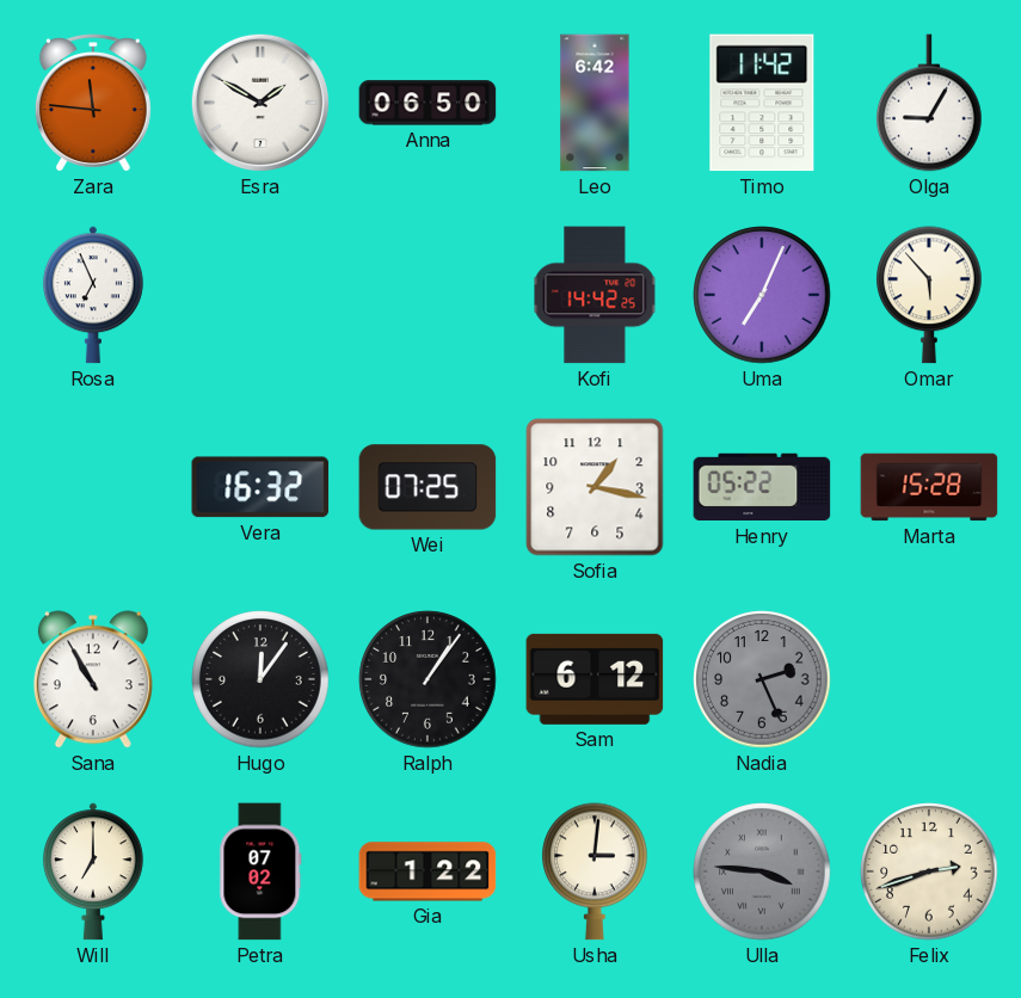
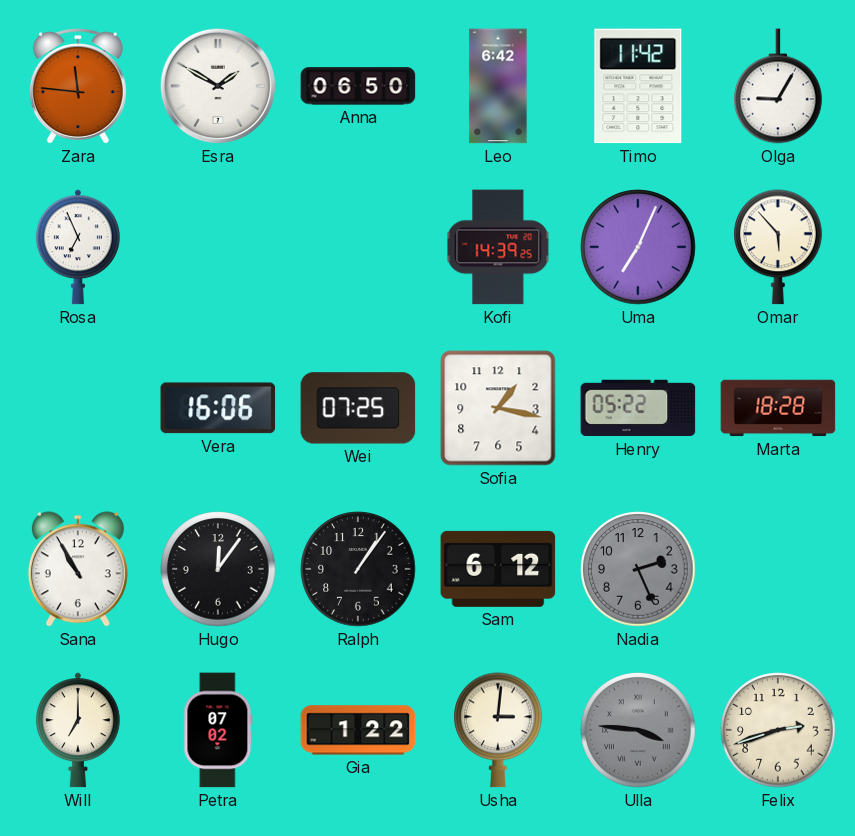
Kofi: 14:42 -> 14:39
Vera: 16:32 -> 16:06
Marta: 15:28 -> 18:28
